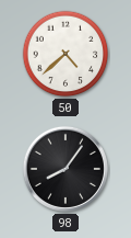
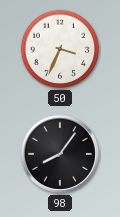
50: 4:38 -> 3:34
